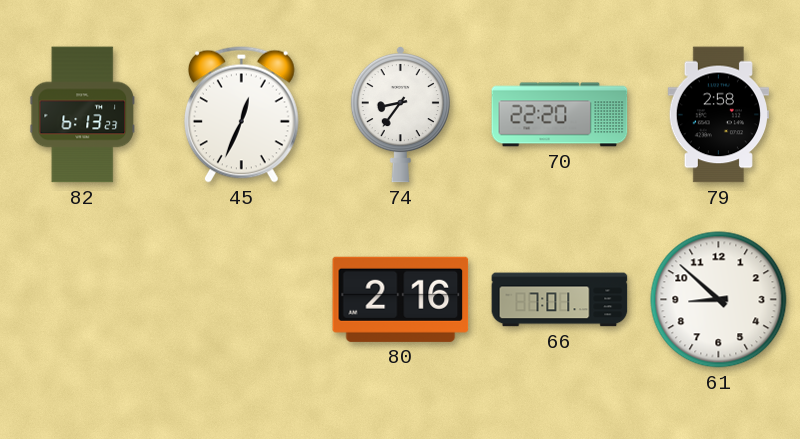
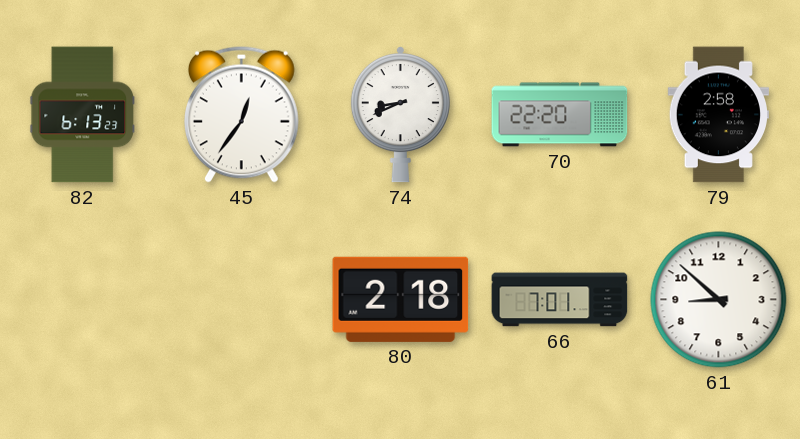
45: 12:34 -> 12:36
74: 8:36 -> 8:41
80: 2:16 -> 2:18
